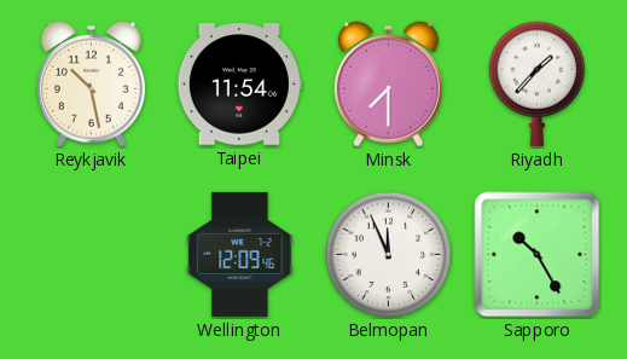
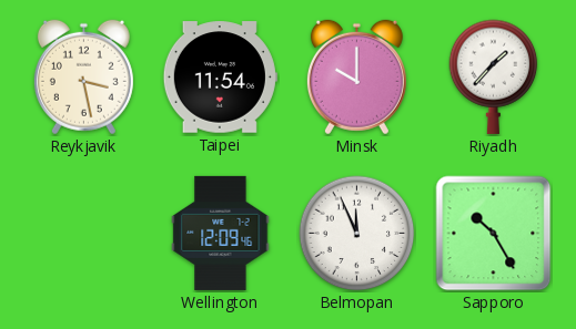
Reykjavik: 10:28 -> 3:28
Minsk: 7:30 -> 10:00
